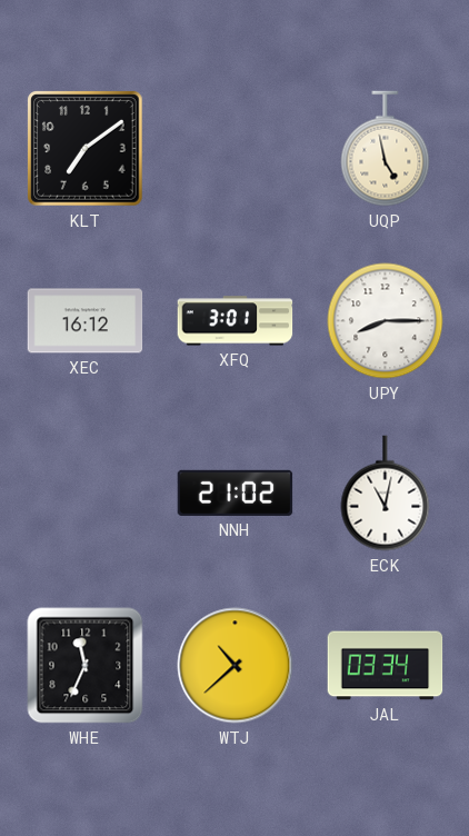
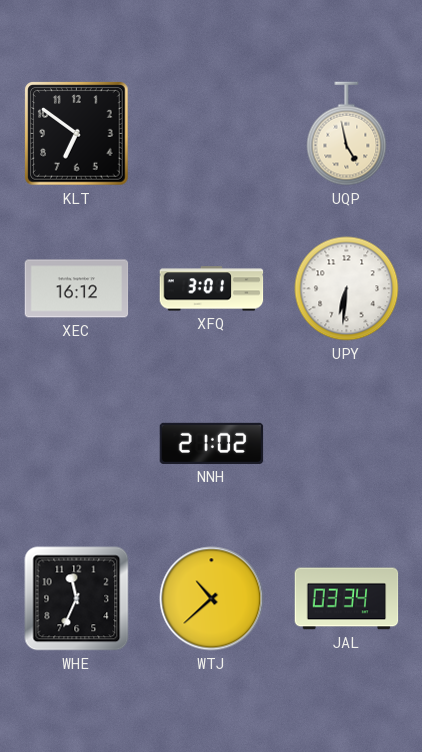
KLT: 7:09 -> 6:51
UPY: 8:15 -> 6:31
ECK: 11:02 -> none
